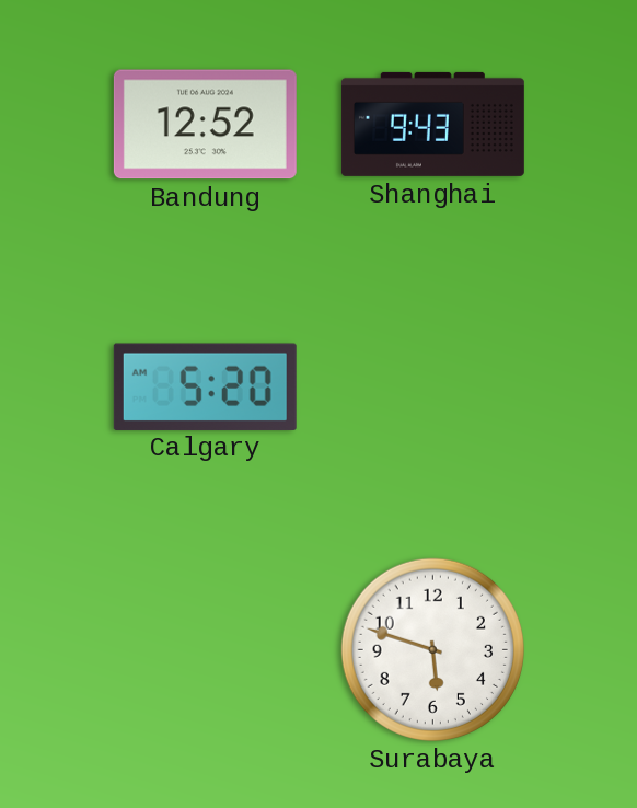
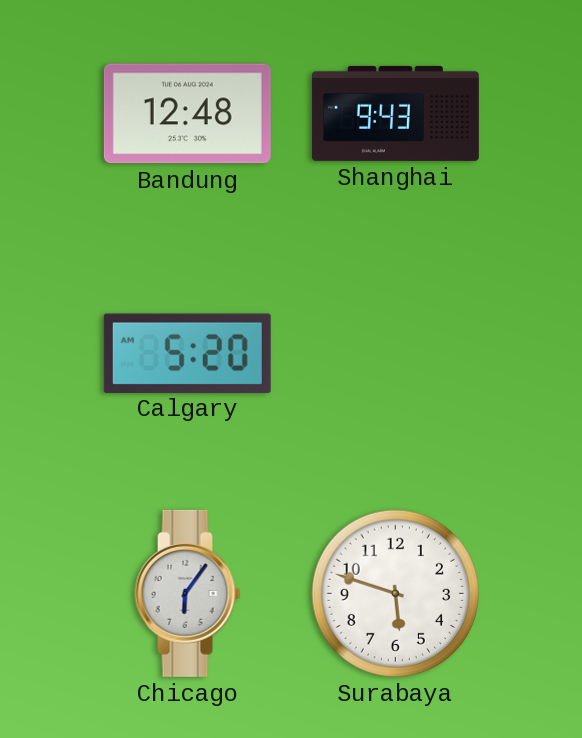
Bandung: 12:52 -> 12:48
Chicago: none -> 6:06
